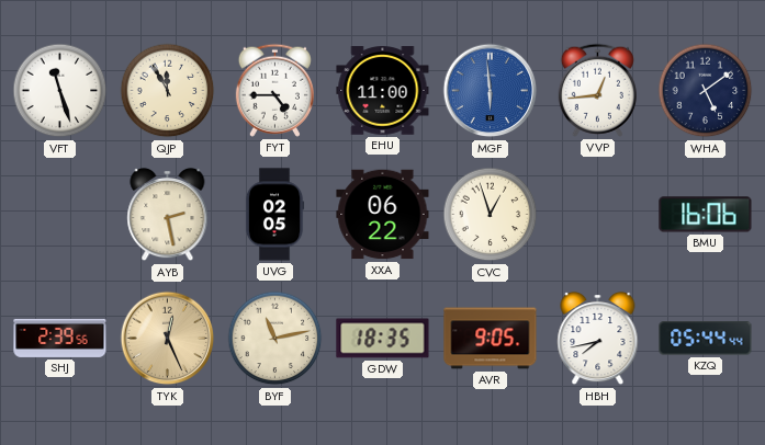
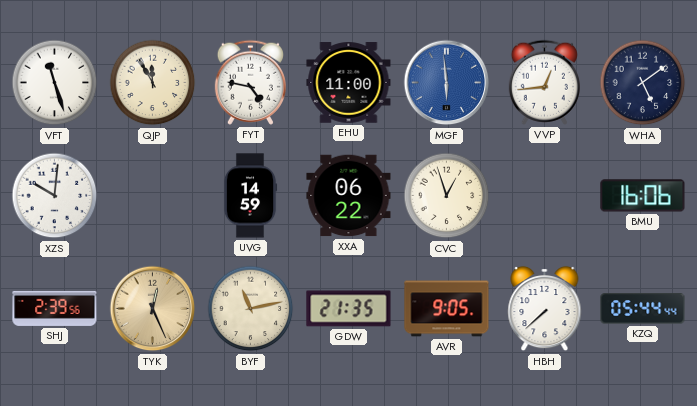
FYT: 4:45 -> 4:47
XZS: none -> 10:01
AYB: 2:28 -> none
UVG: 02:05 -> 14:59
GDW: 18:35 -> 21:35
HBH: 7:43 -> 7:38
